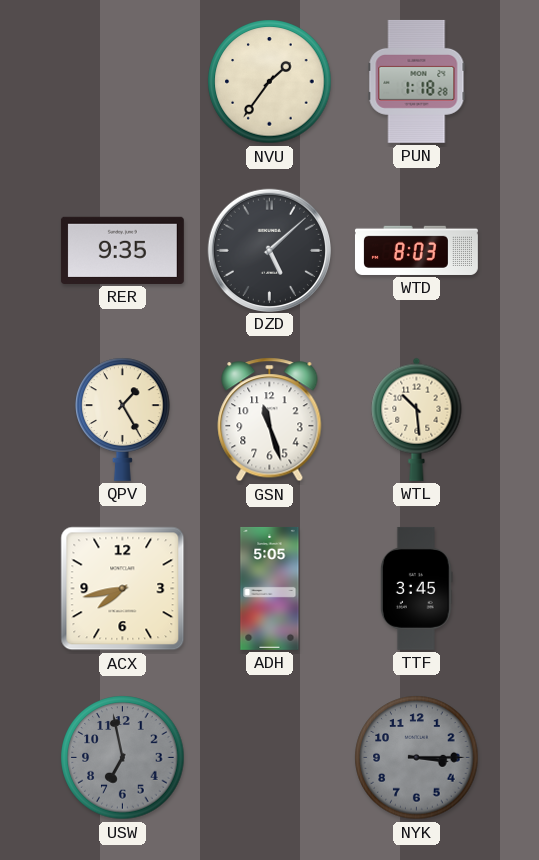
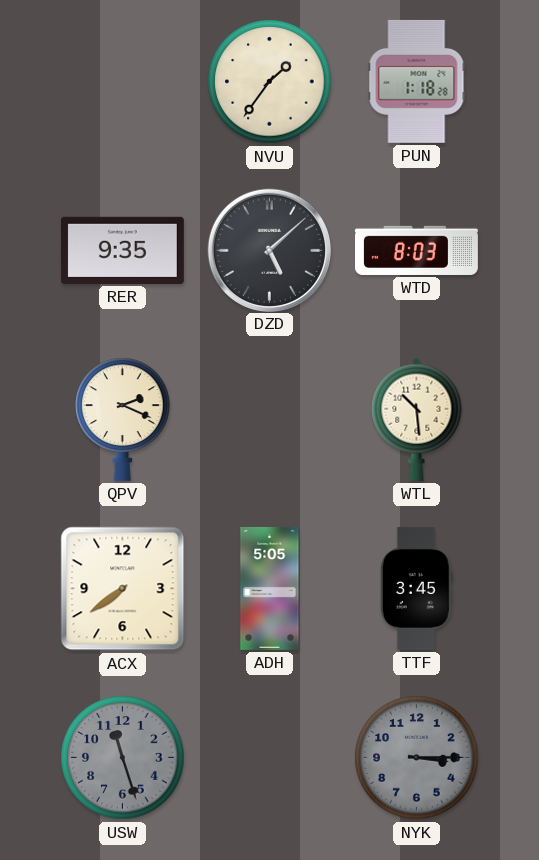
QPV: 1:25 -> 2:19
GSN: 11:27 -> none
ACX: 7:43 -> 7:39
USW: 6:58 -> 11:27
